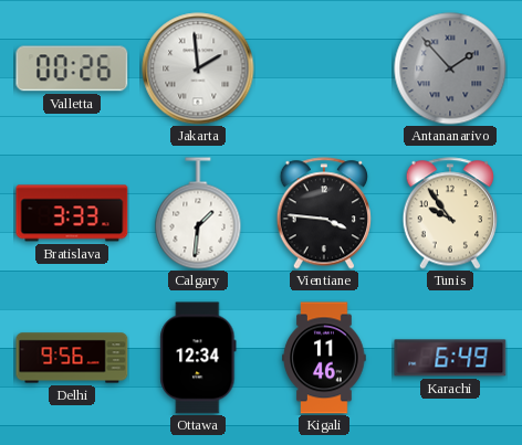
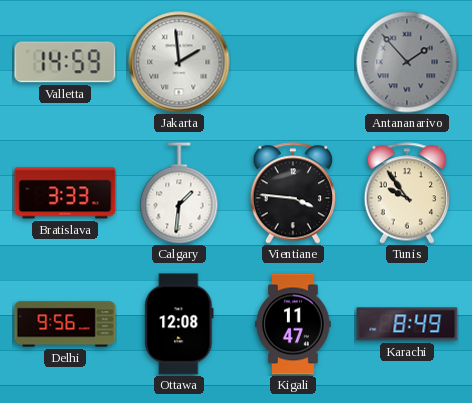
Valletta: 00:26 -> 14:59
Ottawa: 12:34 -> 12:08
Kigali: 11:46 -> 11:47
Karachi: 6:49 -> 8:49
